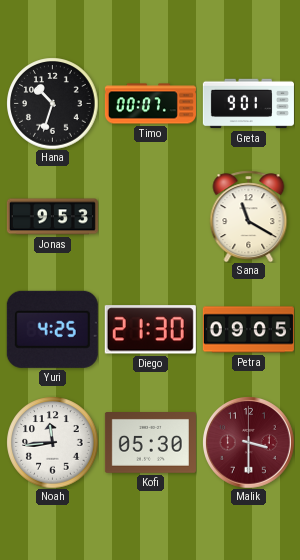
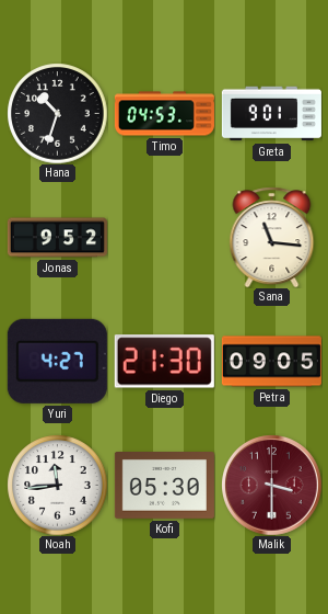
Timo: 00:07 -> 04:53
Jonas: 9:53 -> 9:52
Sana: 11:20 -> 11:16
Yuri: 4:25 -> 4:27
